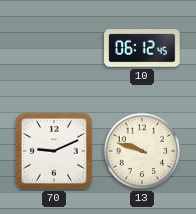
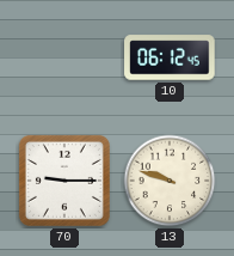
70: 9:11 -> 9:15
